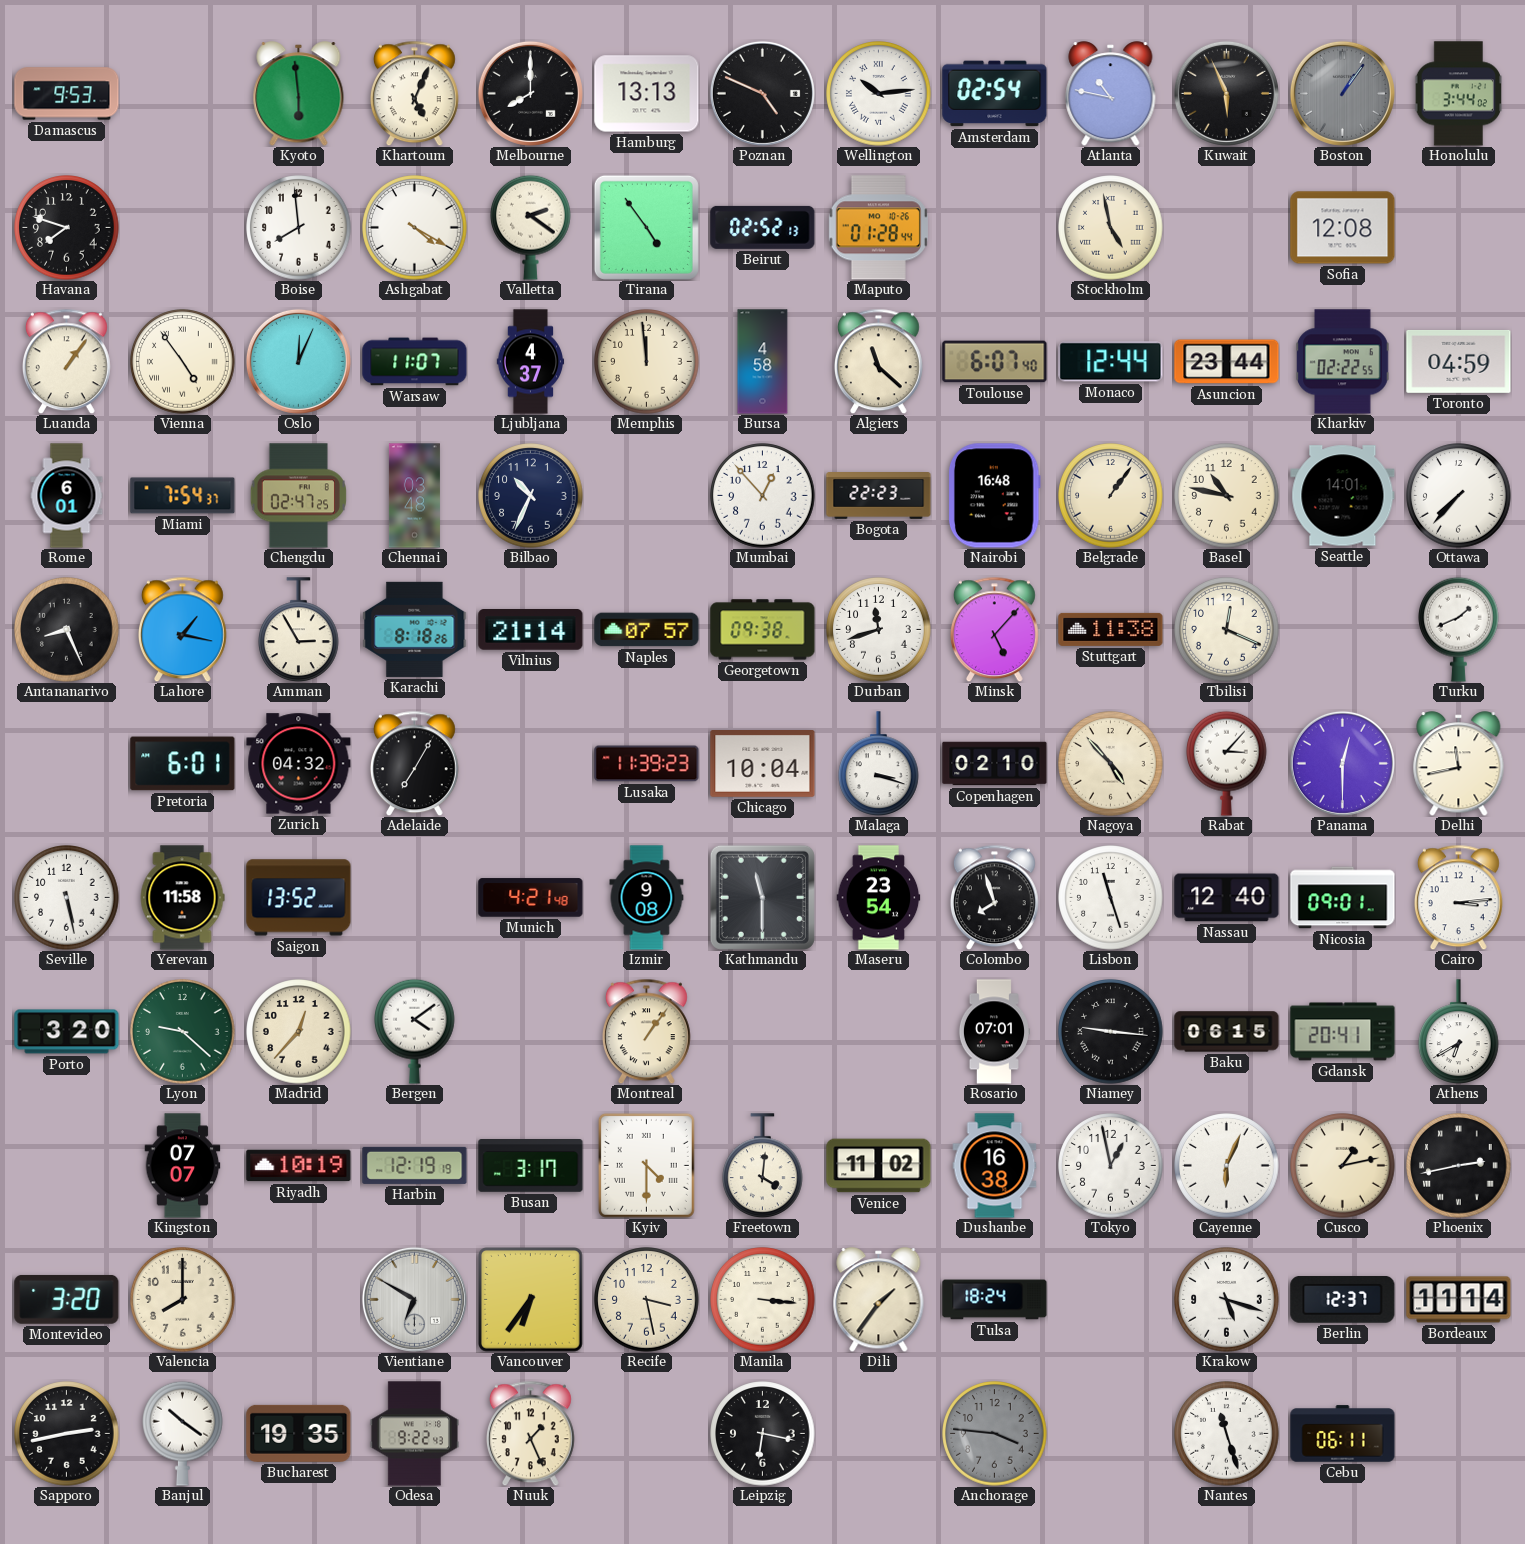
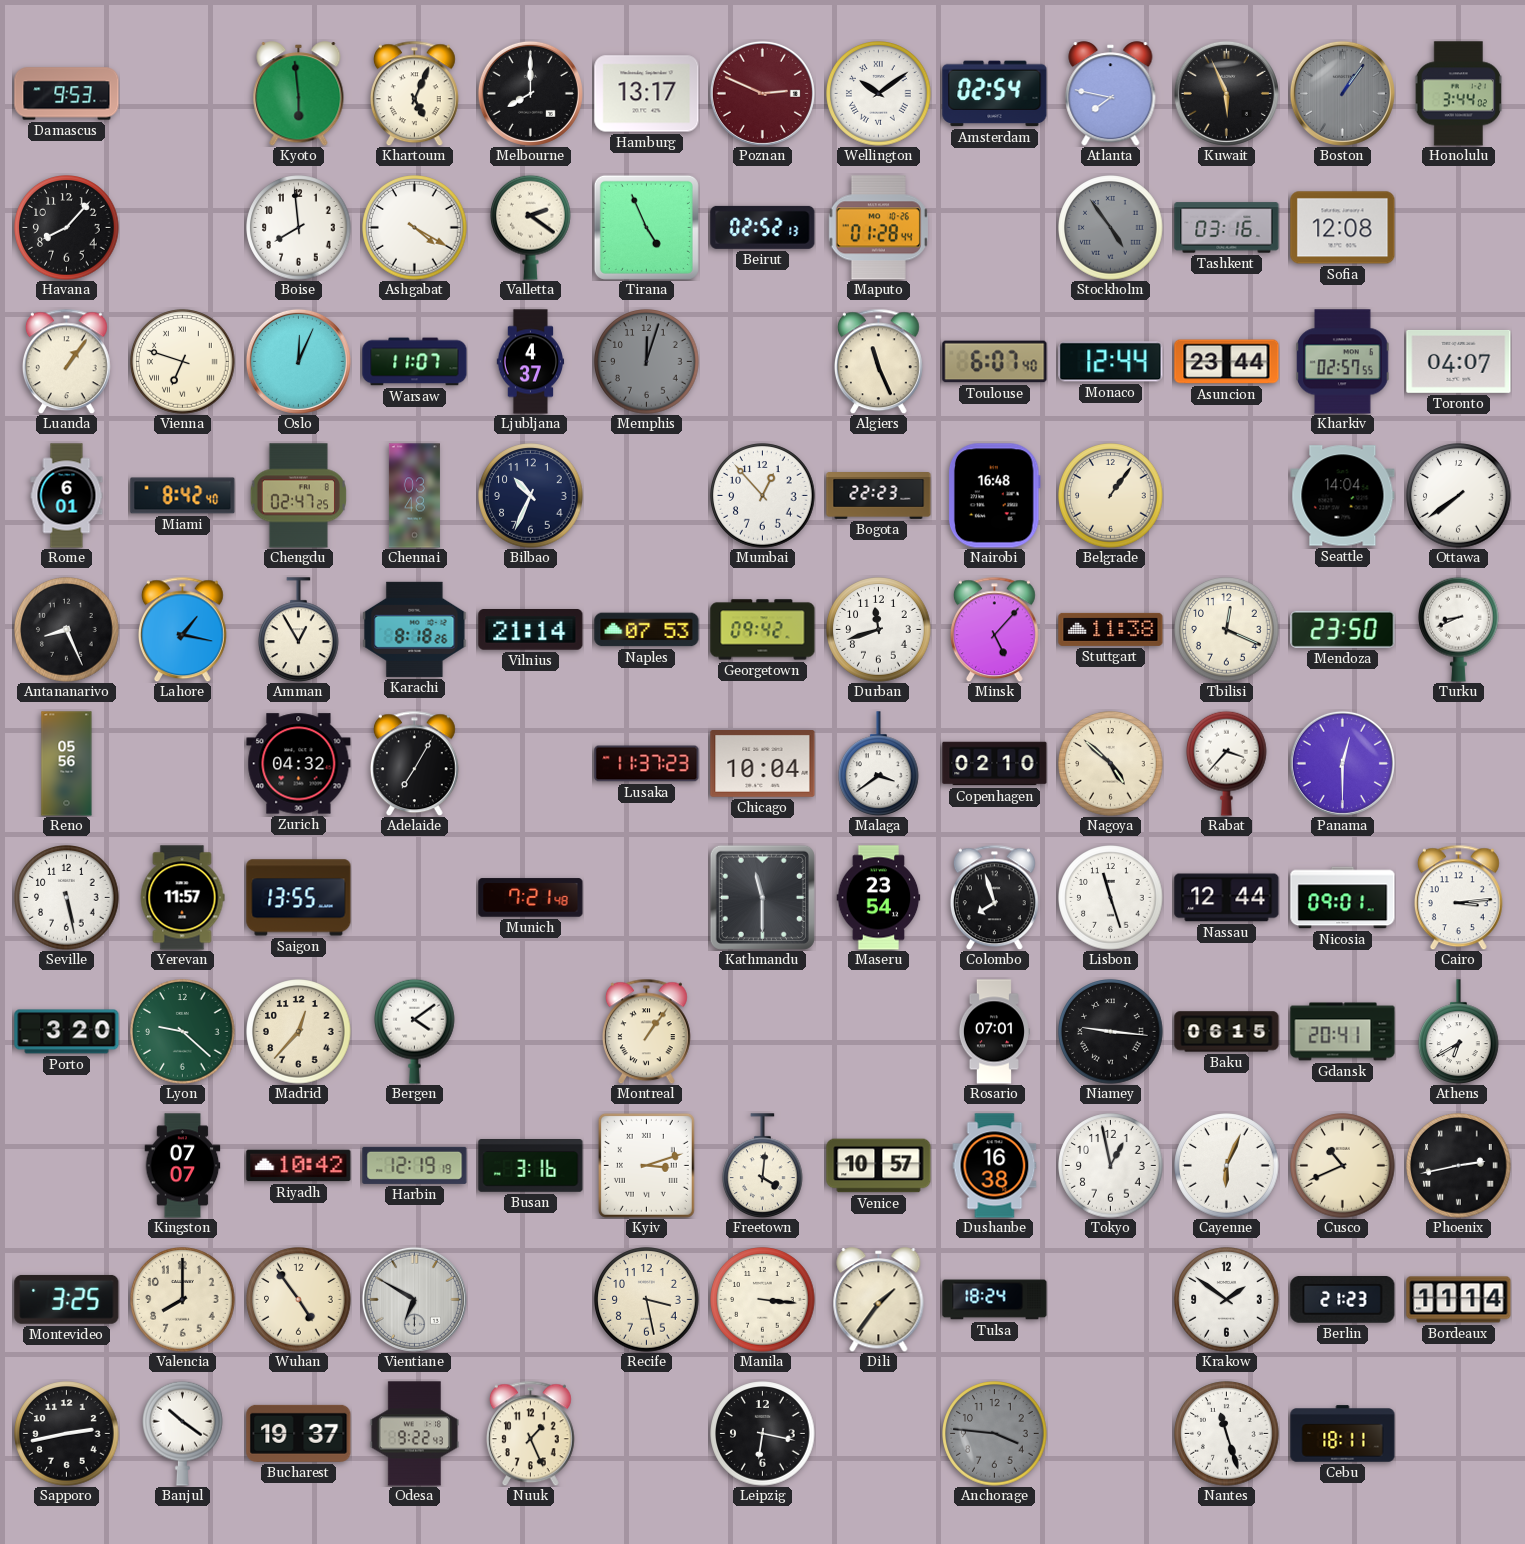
Hamburg: 13:13 -> 13:17
Poznan: 4:49 -> 2:49
Poznan dial: black -> burgundy
Wellington: 10:14 -> 10:09
Atlanta: 10:47 -> 7:47
Havana: 7:48 -> 8:07
Tirana: 4:54 -> 4:56
Stockholm: 4:58 -> 4:54
Stockholm dial: cream -> grey
Tashkent: none -> 03:16
Vienna: 4:54 -> 6:48
Memphis: 11:59 -> 12:03
Memphis dial: cream -> grey
Bursa: 4:58 -> none
Algiers: 11:22 -> 11:26
Kharkiv: 02:22 -> 02:57
Toronto: 04:59 -> 04:07
Miami: 7:54 -> 8:42
Basel: 10:47 -> none
Seattle: 14:01 -> 14:04
Ottawa: 7:37 -> 7:39
Amman: 2:55 -> 12:55
Naples: 07:57 -> 07:53
Georgetown: 09:38 -> 09:42
Mendoza: none -> 23:50
Turku: 1:41 -> 8:41
Reno: none -> 05:56
Pretoria: 6:01 -> none
Lusaka: 11:39 -> 11:37
Malaga: 3:18 -> 3:39
Nagoya: 4:53 -> 4:52
Rabat: 3:07 -> 3:37
Delhi: 11:43 -> none
Yerevan: 11:58 -> 11:57
Saigon: 13:52 -> 13:55
Munich: 4:21 -> 7:21
Izmir: 9:08 -> none
Nassau: 12:40 -> 12:44
Riyadh: 10:19 -> 10:42
Busan: 3:17 -> 3:16
Kyiv: 4:30 -> 3:12
Venice: 11:02 -> 10:57
Cusco: 1:13 -> 10:41
Montevideo: 3:20 -> 3:25
Wuhan: none -> 4:54
Vancouver: 6:36 -> none
Krakow: 5:18 -> 1:51
Berlin: 12:37 -> 21:23
Bucharest: 19:35 -> 19:37
Cebu: 06:11 -> 18:11
